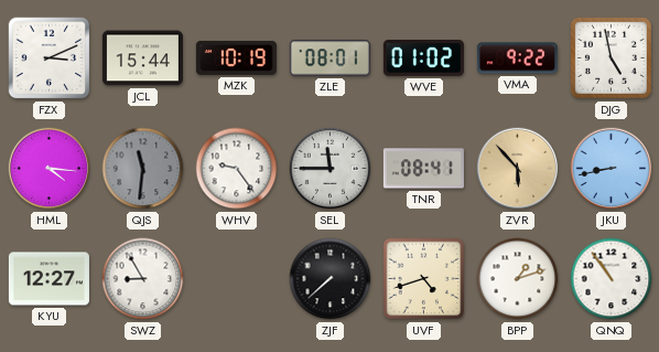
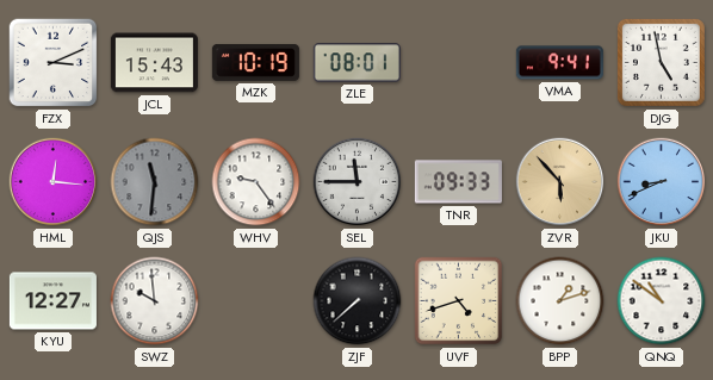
JCL: 15:44 -> 15:43
WVE: 01:02 -> none
VMA: 9:22 -> 9:41
HML: 4:16 -> 12:16
TNR: 08:41 -> 09:33
JKU: 8:43 -> 8:41
SWZ: 8:55 -> 9:59
QNQ: 10:54 -> 10:51
